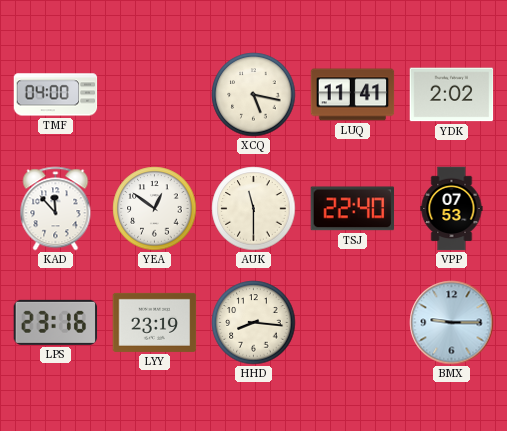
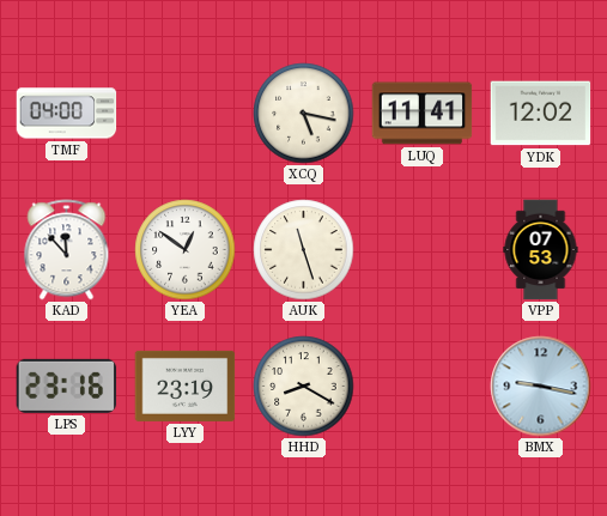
YDK: 2:02 -> 12:02
AUK: 11:30 -> 11:27
TSJ: 22:40 -> none
HHD: 8:16 -> 8:20
BMX: 9:15 -> 9:17
